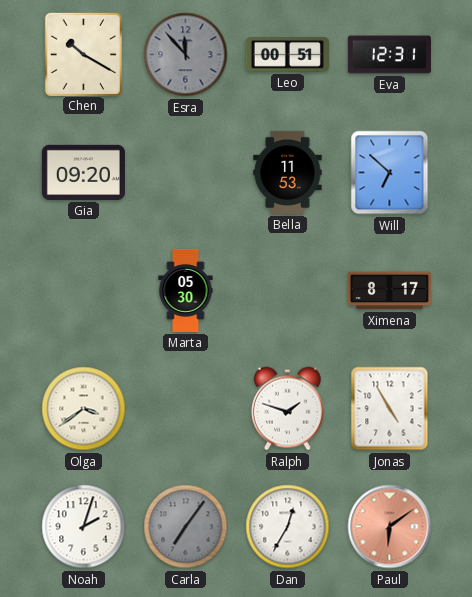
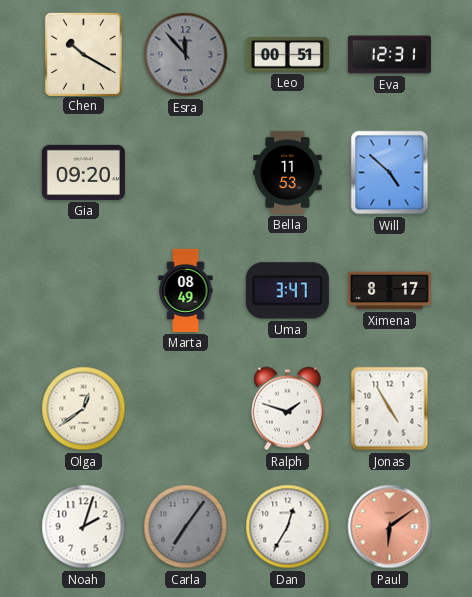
Will: 6:52 -> 4:52
Marta: 05:30 -> 08:49
Uma: none -> 3:47
Olga: 3:39 -> 12:39
